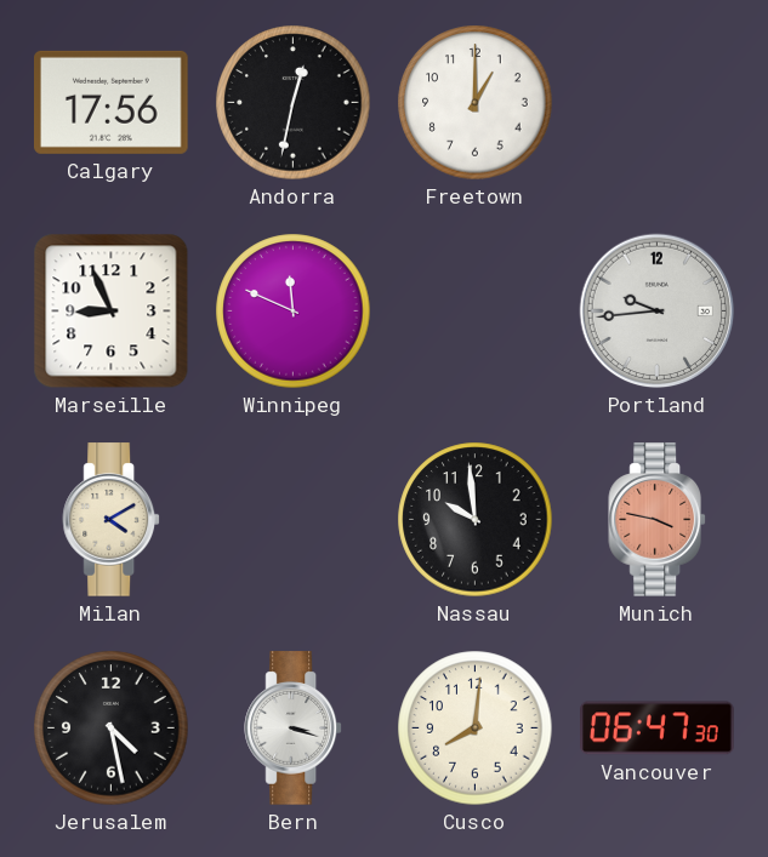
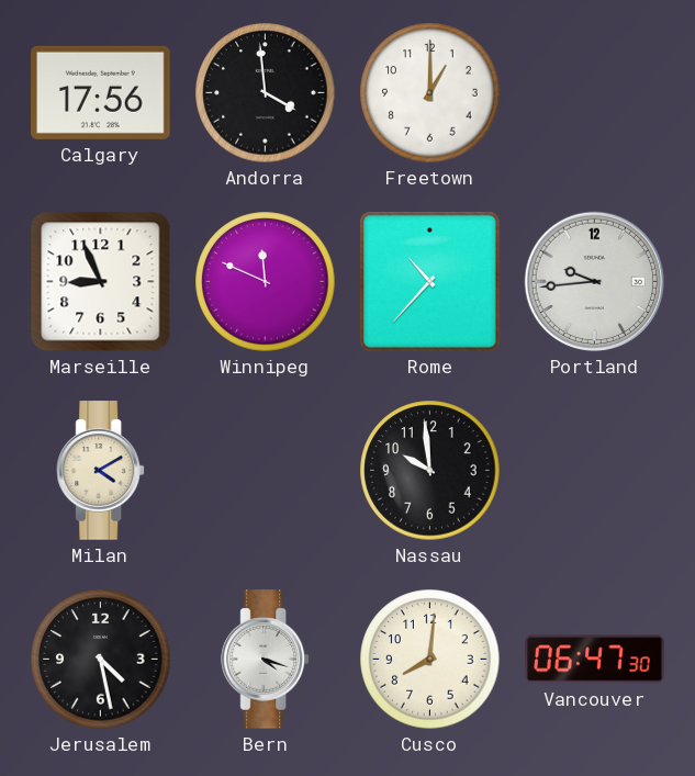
Andorra: 12:32 -> 3:59
Rome: none -> 10:37
Munich: 3:47 -> none
Bern: 3:18 -> 4:18
